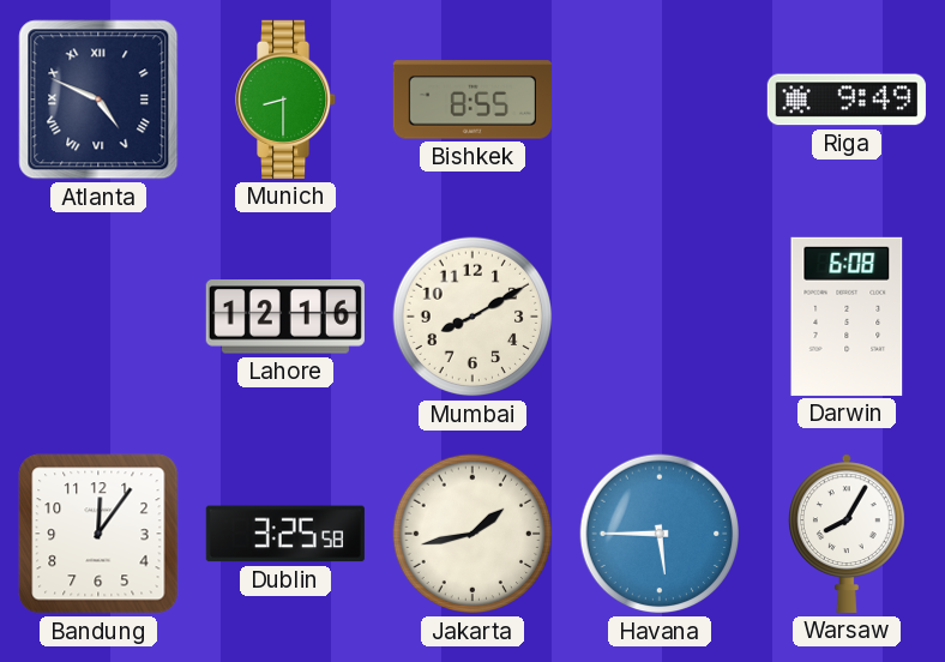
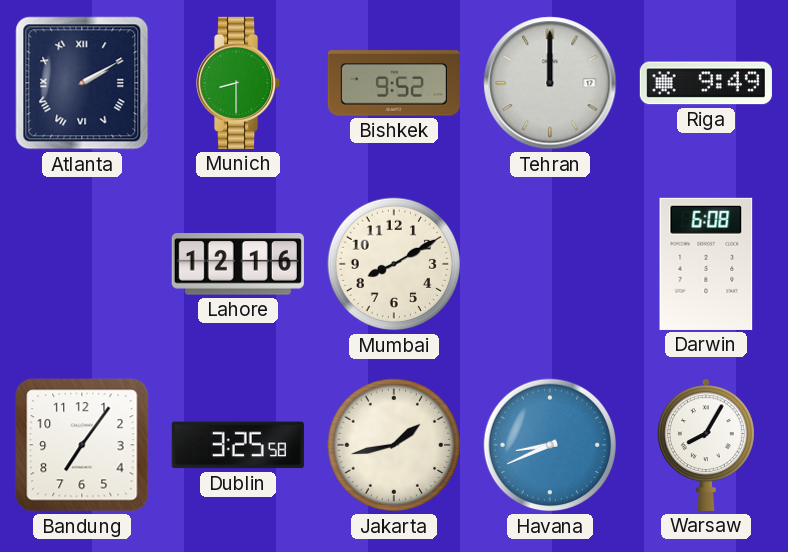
Atlanta: 4:49 -> 2:10
Bishkek: 8:55 -> 9:52
Tehran: none -> 12:00
Bandung: 12:06 -> 7:06
Havana: 5:45 -> 8:41
